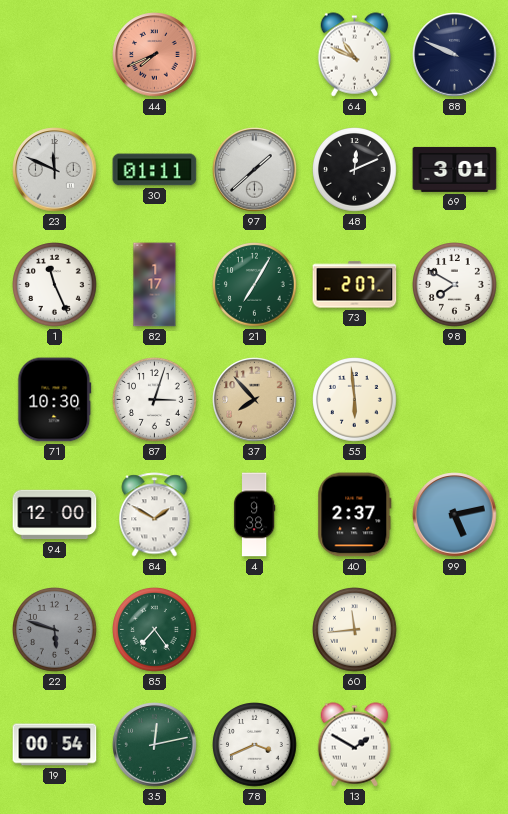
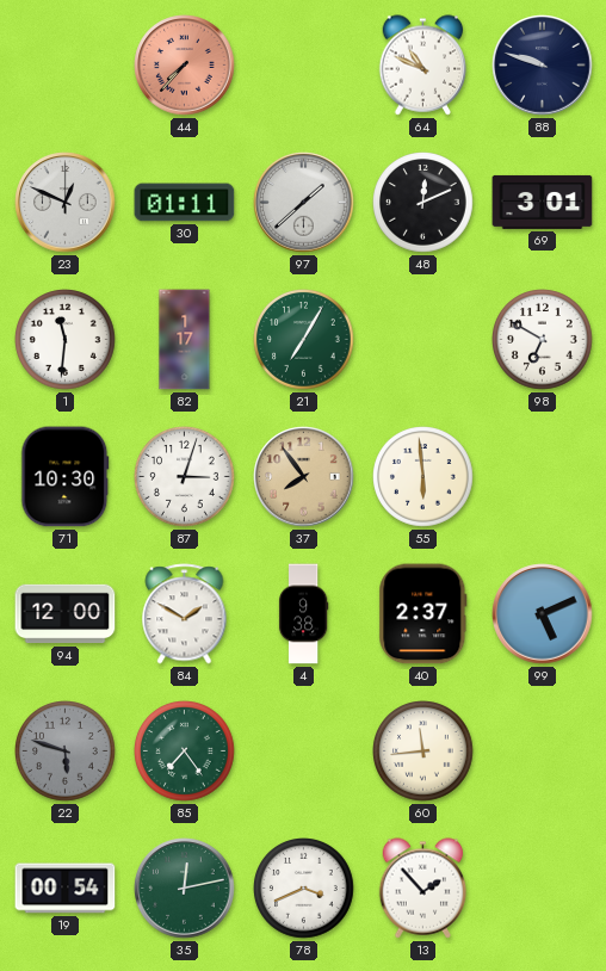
44: 7:41 -> 7:37
88: 9:49 -> 9:48
23: 11:49 -> 12:49
1: 11:26 -> 11:31
73: 2:07 -> none
98: 7:50 -> 6:50
37: 7:53 -> 7:54
99: 5:13 -> 5:11
13: 1:50 -> 1:53
